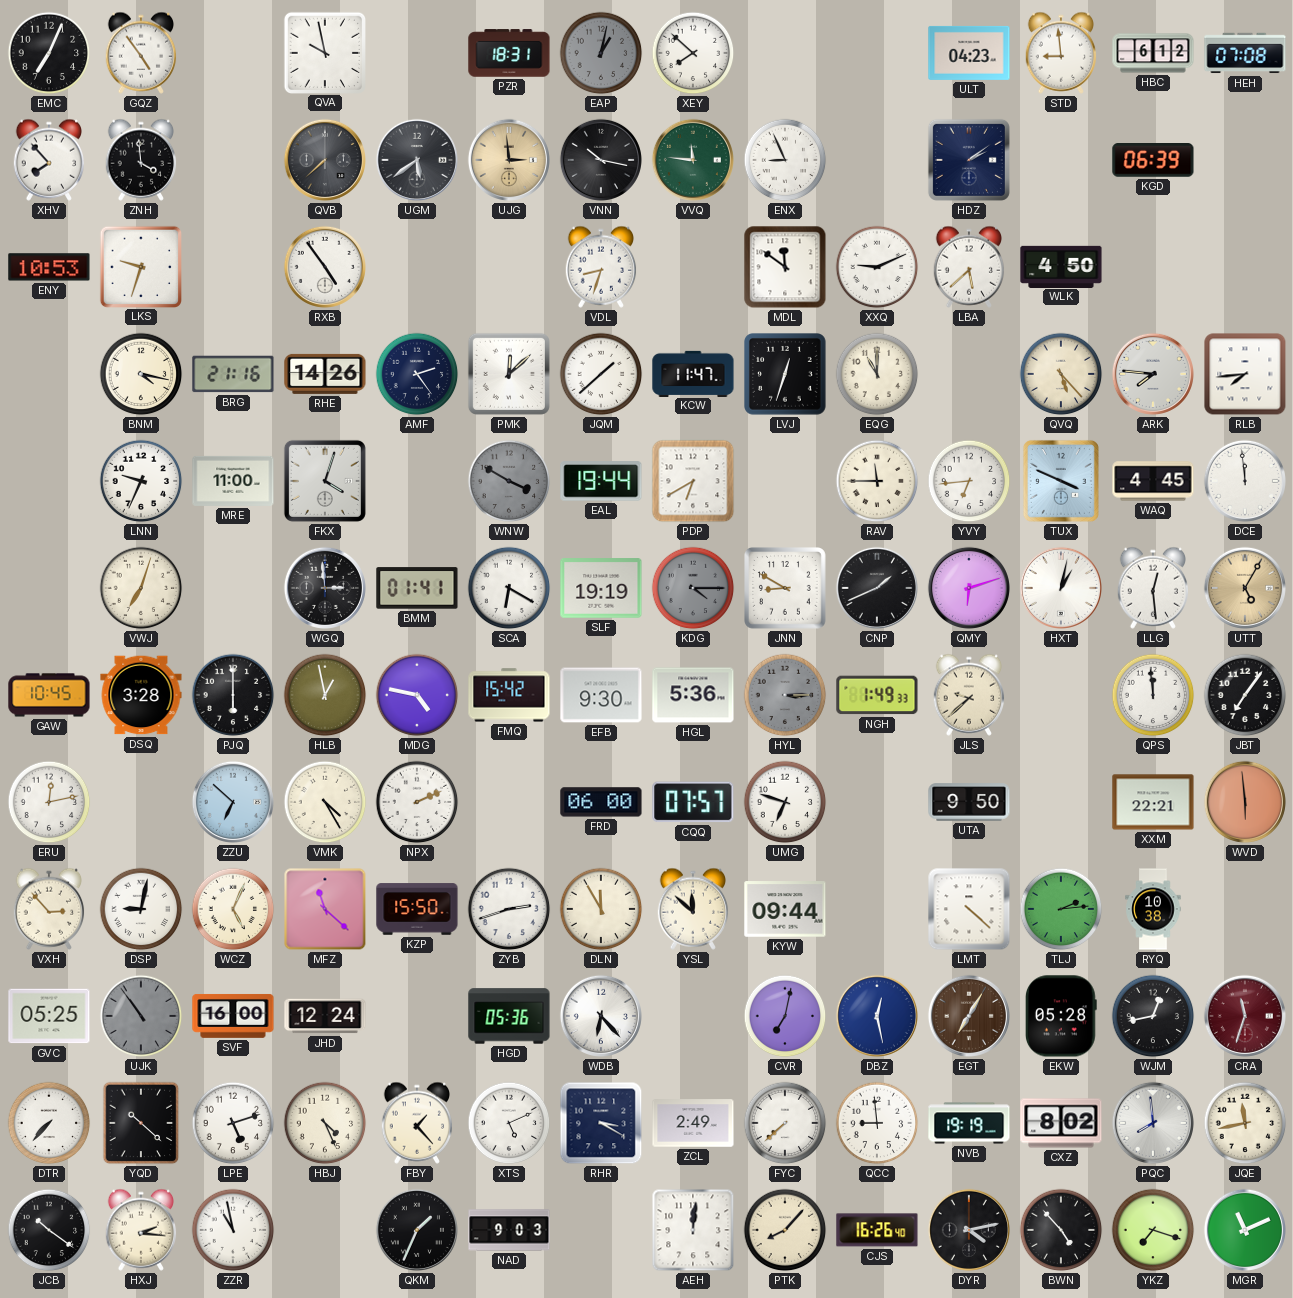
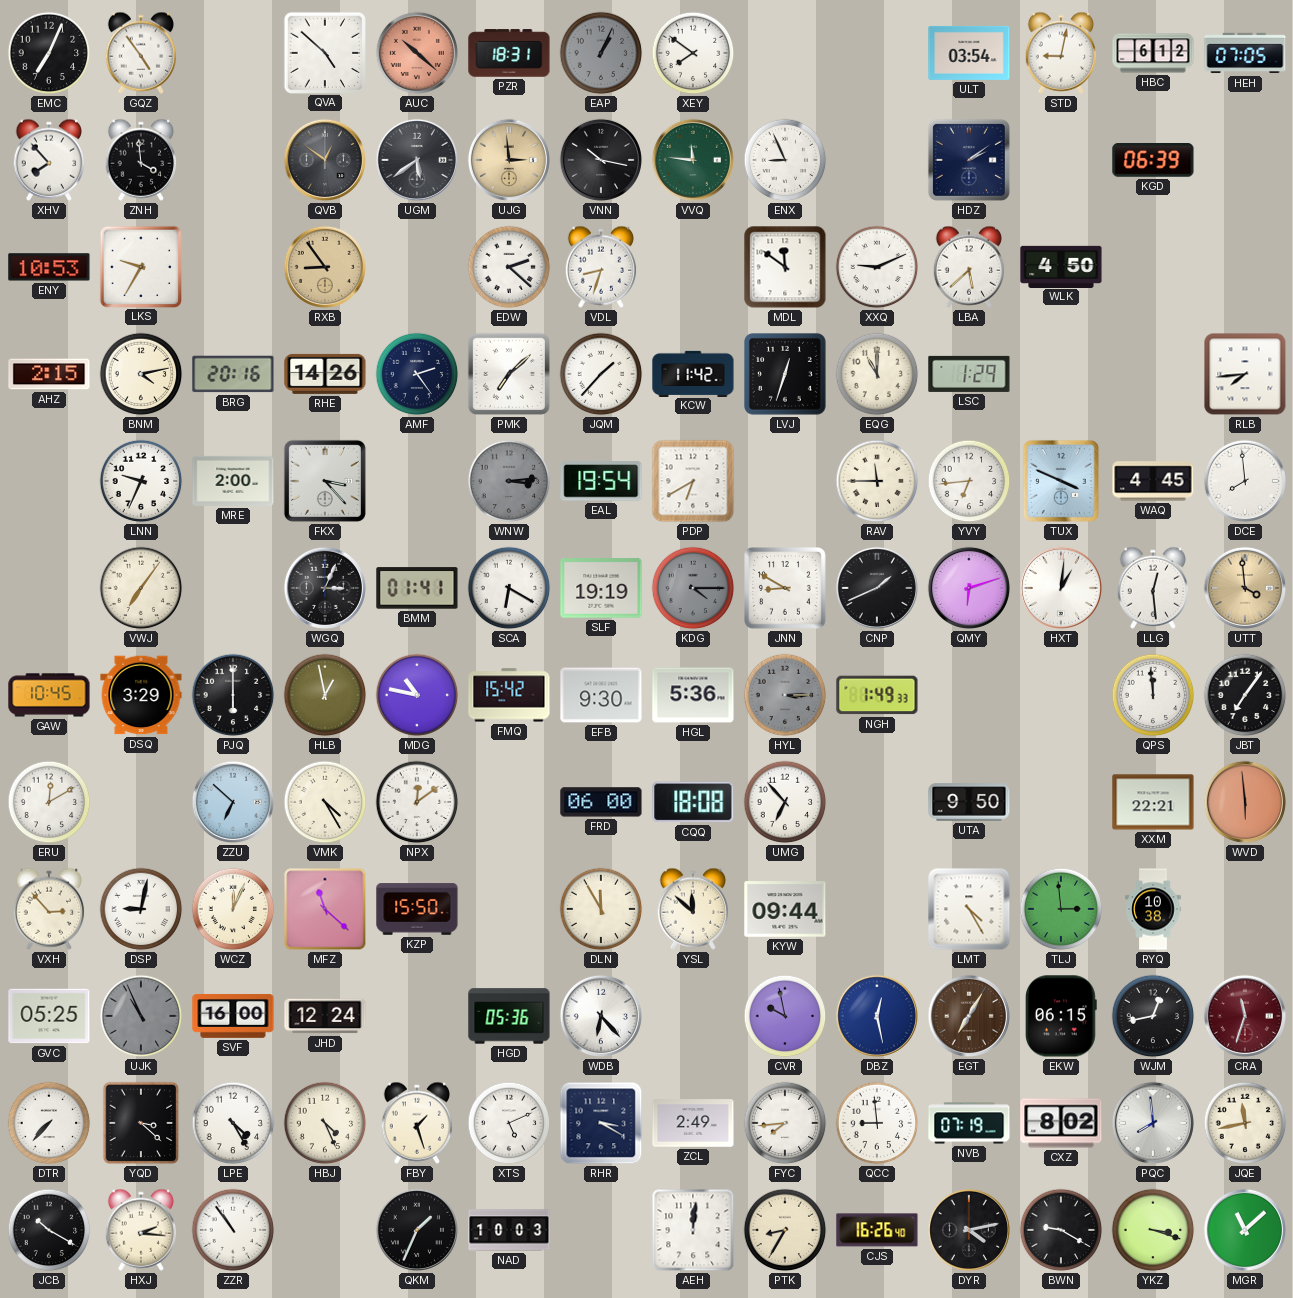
QVA: 9:58 -> 4:52
AUC: none -> 10:22
EAP: 1:02 -> 1:04
XEY: 7:52 -> 7:51
ULT: 04:23 -> 03:54
STD: 8:59 -> 9:02
HEH: 07:08 -> 07:05
QVB: 7:38 -> 12:51
LKS: 9:33 -> 9:35
RXB: 4:54 -> 8:54
RXB dial: white -> champagne
EDW: none -> 2:22
AHZ: none -> 2:15
BNM: 4:17 -> 4:13
BRG: 21:16 -> 20:16
PMK: 12:08 -> 7:08
JQM: 1:38 -> 1:37
KCW: 11:47 -> 11:42
LSC: none -> 1:29
QVQ: 5:23 -> none
ARK: 7:46 -> none
MRE: 11:00 -> 2:00
FKX: 4:03 -> 3:23
WNW: 3:50 -> 3:14
EAL: 19:44 -> 19:54
DCE: 11:59 -> 7:59
VWJ: 7:03 -> 7:06
WGQ: 2:59 -> 3:04
HXT: 1:02 -> 1:01
UTT: 5:05 -> 3:59
DSQ: 3:28 -> 3:29
MDG: 4:47 -> 10:47
JLS: 9:38 -> none
ERU: 12:13 -> 12:10
NPX: 2:11 -> 12:09
CQQ: 07:57 -> 18:08
UMG: 6:48 -> 6:53
WCZ: 5:04 -> 12:04
ZYB: 2:42 -> none
LMT: 4:22 -> 4:25
TLJ: 2:14 -> 2:59
UJK: 10:54 -> 10:56
CVR: 7:02 -> 9:58
EKW: 05:28 -> 06:15
YQD: 10:22 -> 3:22
LPE: 5:12 -> 4:25
FBY: 1:23 -> 1:27
FYC: 7:38 -> 7:44
NVB: 19:19 -> 07:19
JCB: 10:21 -> 10:20
ZZR: 10:58 -> 10:54
NAD: 9:03 -> 10:03
PTK: 8:07 -> 8:35
BWN: 4:53 -> 9:20
YKZ: 7:18 -> 3:18
MGR: 11:11 -> 11:08
